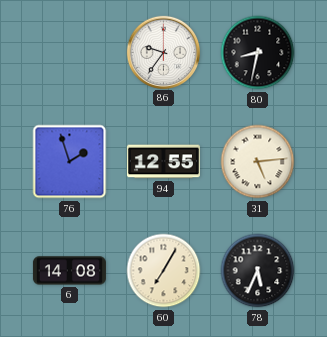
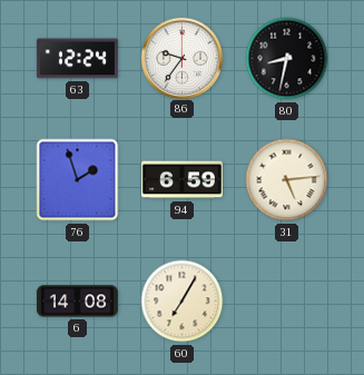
63: none -> 12:24
94: 12:55 -> 6:59
78: 5:34 -> none
